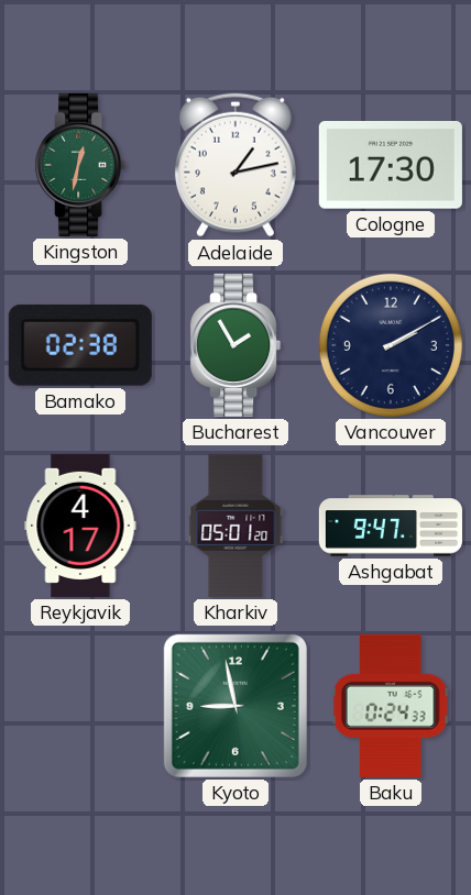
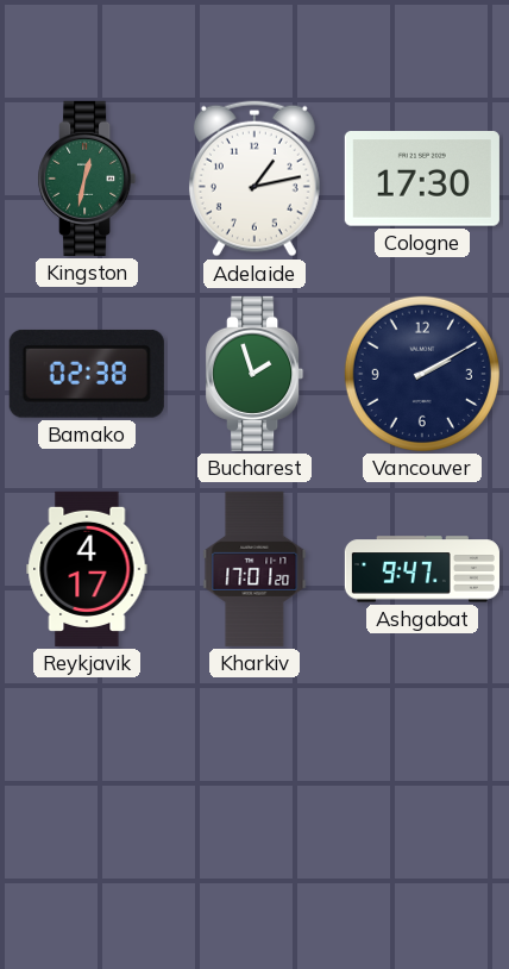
Bucharest: 1:55 -> 1:57
Kharkiv: 05:01 -> 17:01
Kyoto: 8:58 -> none
Baku: 0:24 -> none
